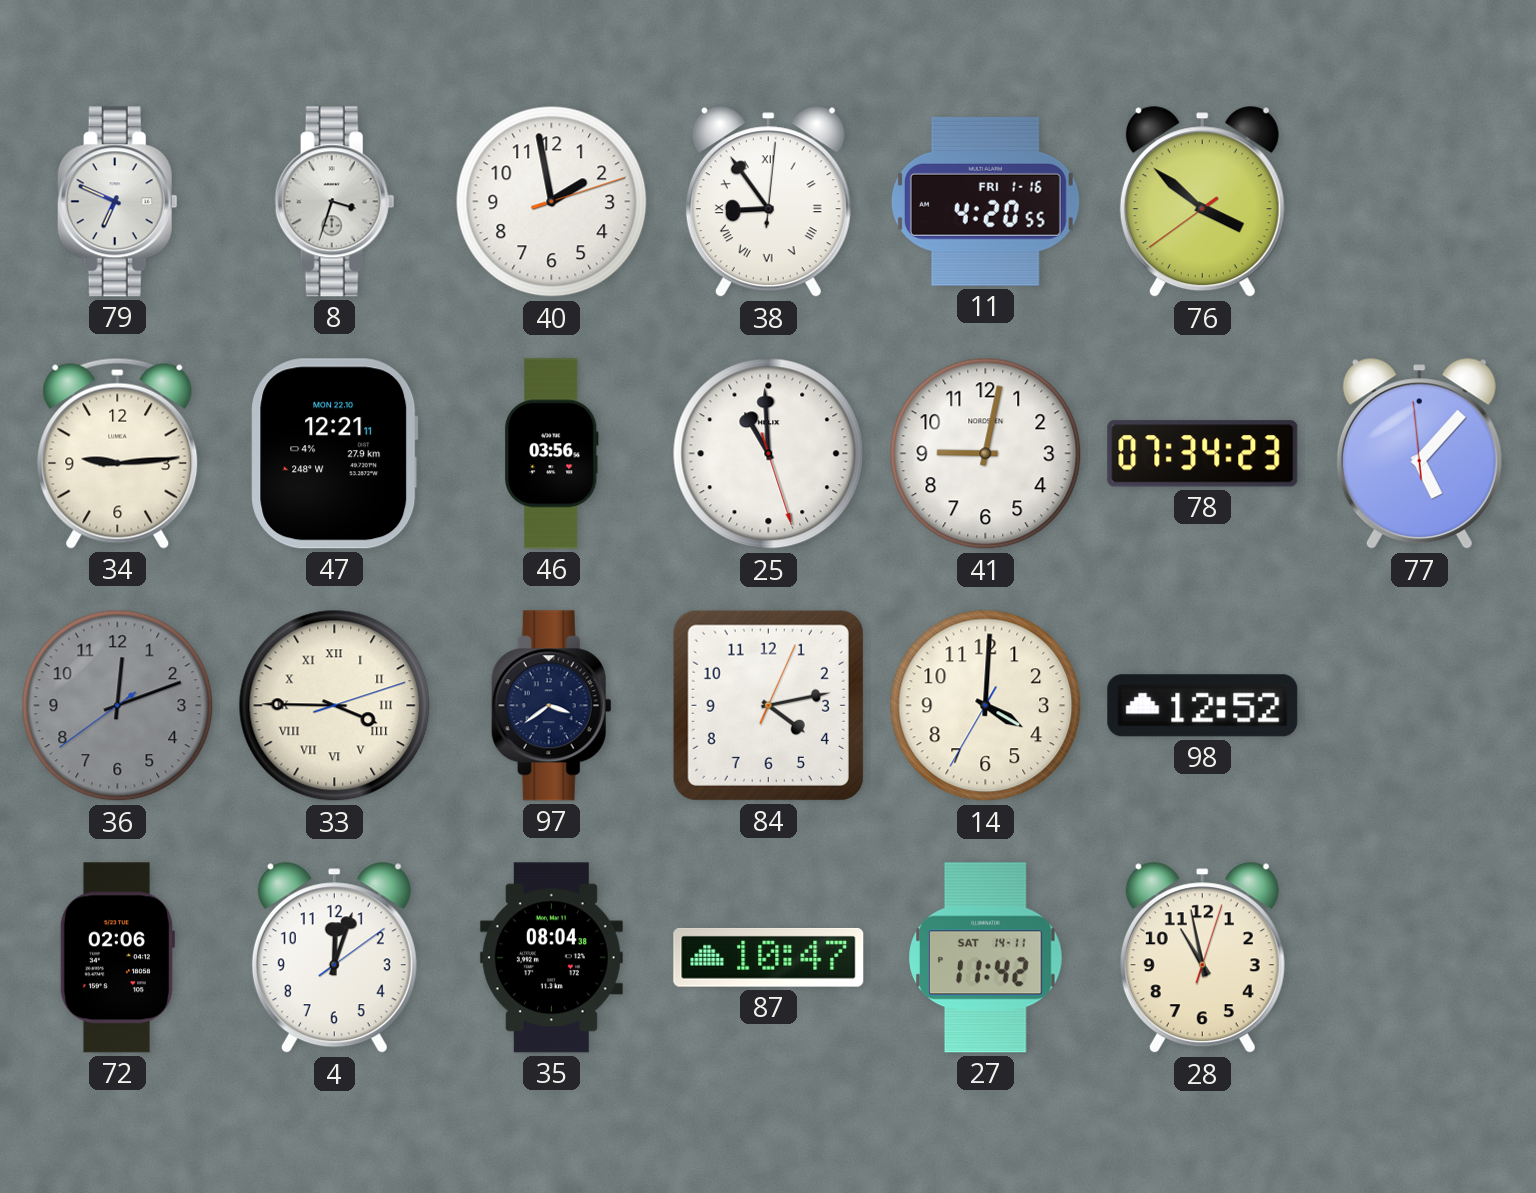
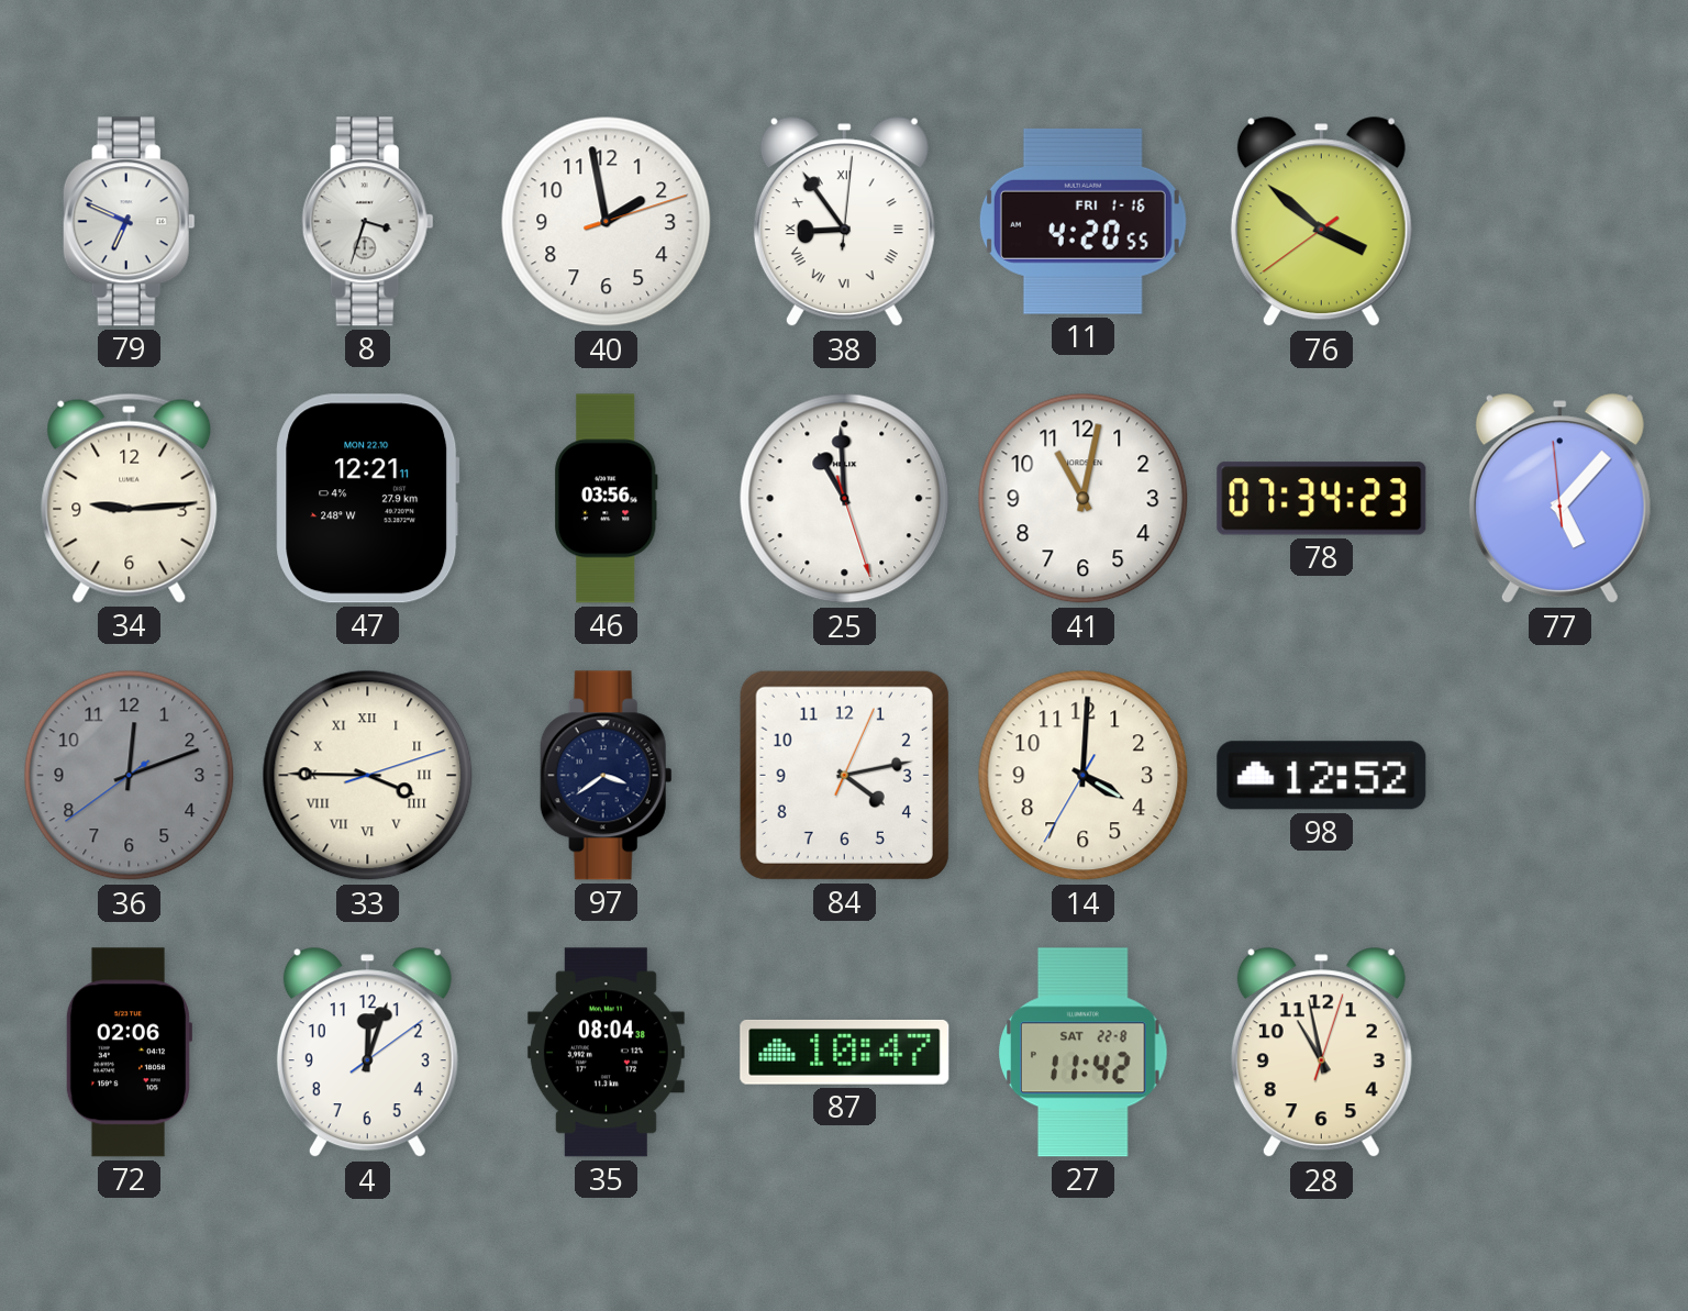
41: 9:02 -> 11:02
27 date: SAT 14-11 -> SAT 22-8
